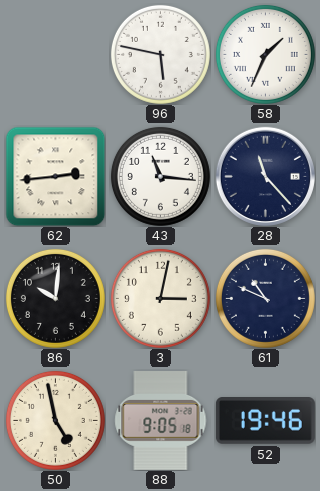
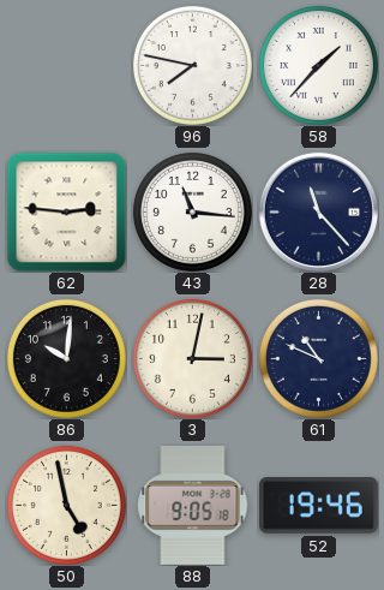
96: 5:47 -> 7:47
58: 1:34 -> 1:37
62: 2:44 -> 2:46
